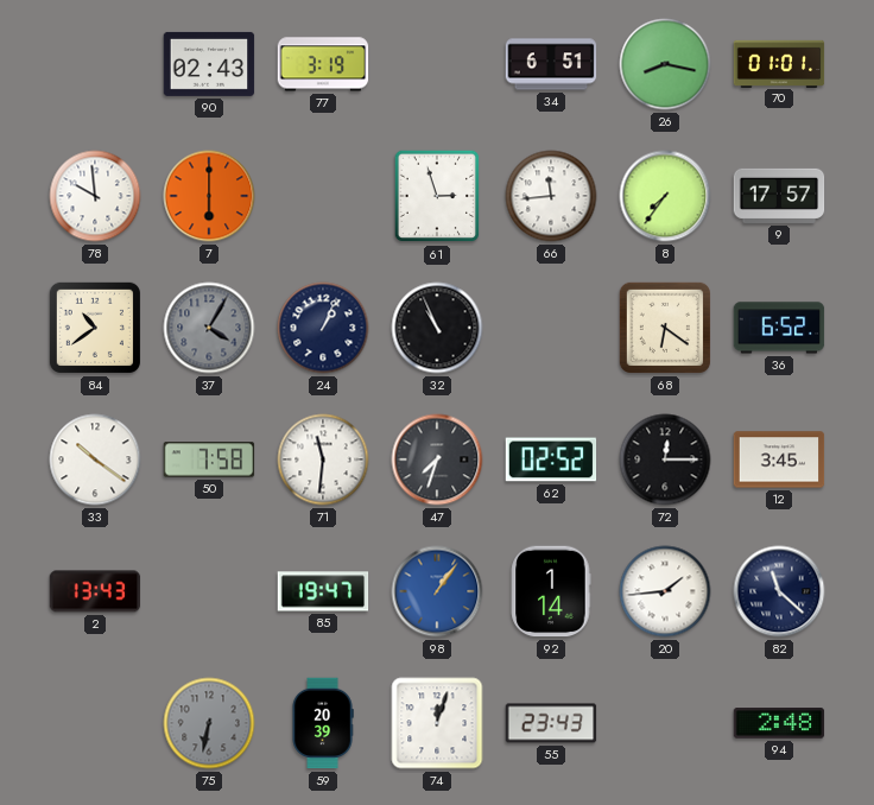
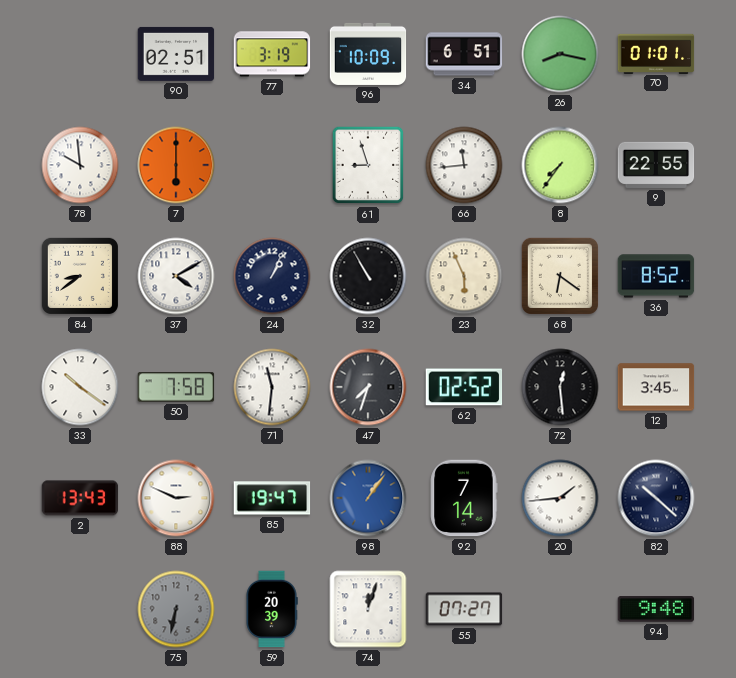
90: 02:43 -> 02:51
96: none -> 10:09
61: 2:57 -> 8:57
9: 17:57 -> 22:55
84: 10:39 -> 8:39
37: 4:05 -> 4:10
37 dial: grey -> white
32: 10:56 -> 10:55
23: none -> 5:56
36: 6:52 -> 8:52
72: 12:15 -> 12:29
88: none -> 2:49
92: 1:14 -> 7:14
82: 11:22 -> 10:22
55: 23:43 -> 07:27
94: 2:48 -> 9:48
